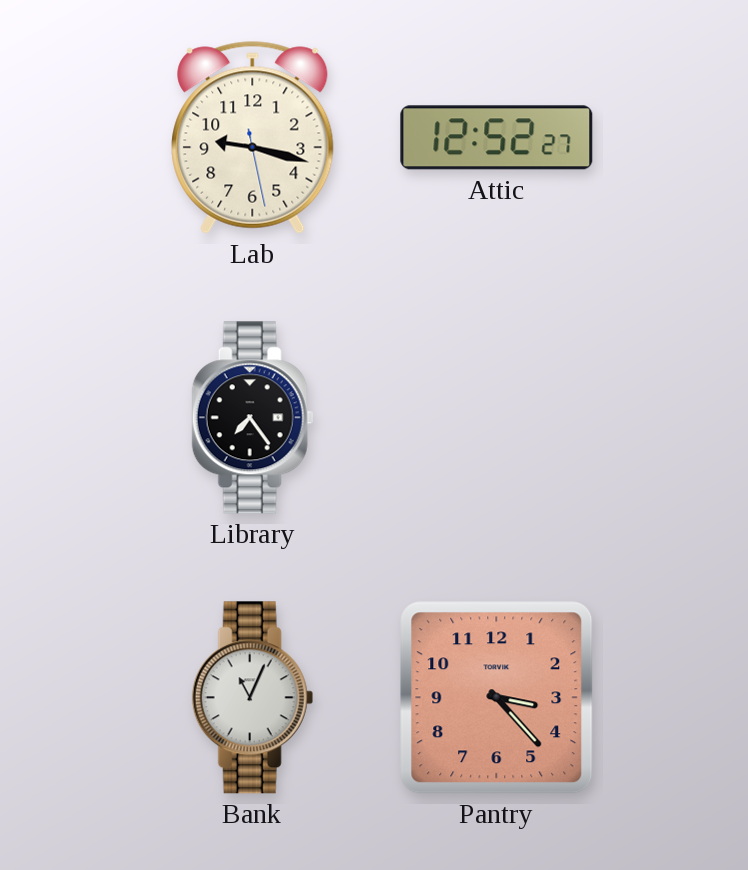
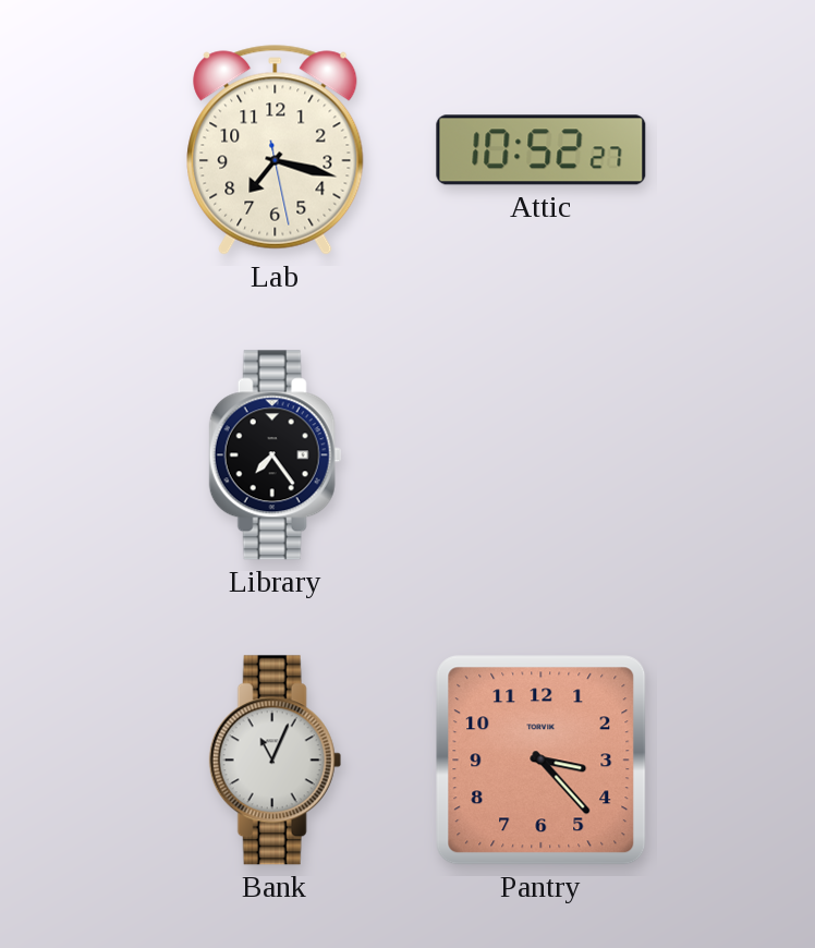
Lab: 9:17 -> 7:17
Attic: 12:52 -> 10:52
